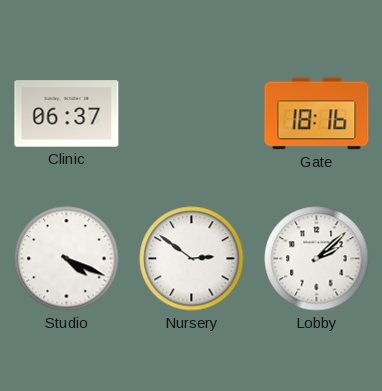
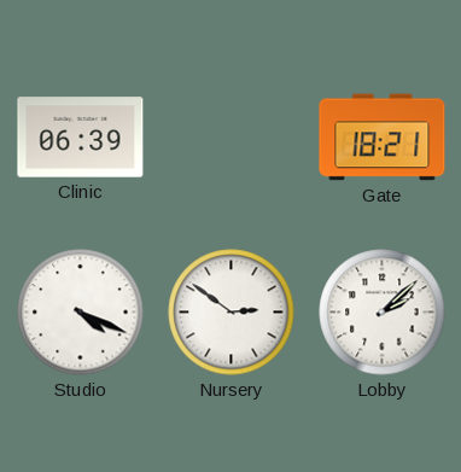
Clinic: 06:37 -> 06:39
Gate: 18:16 -> 18:21
